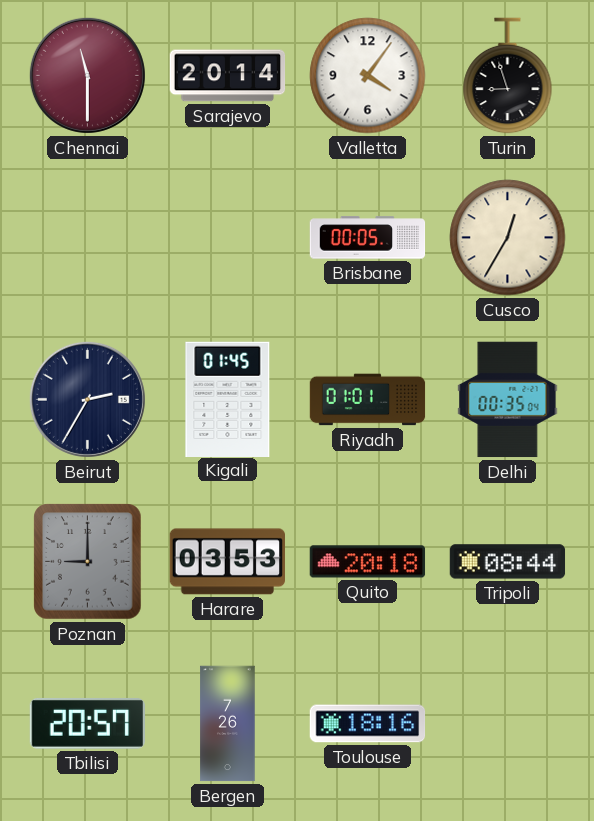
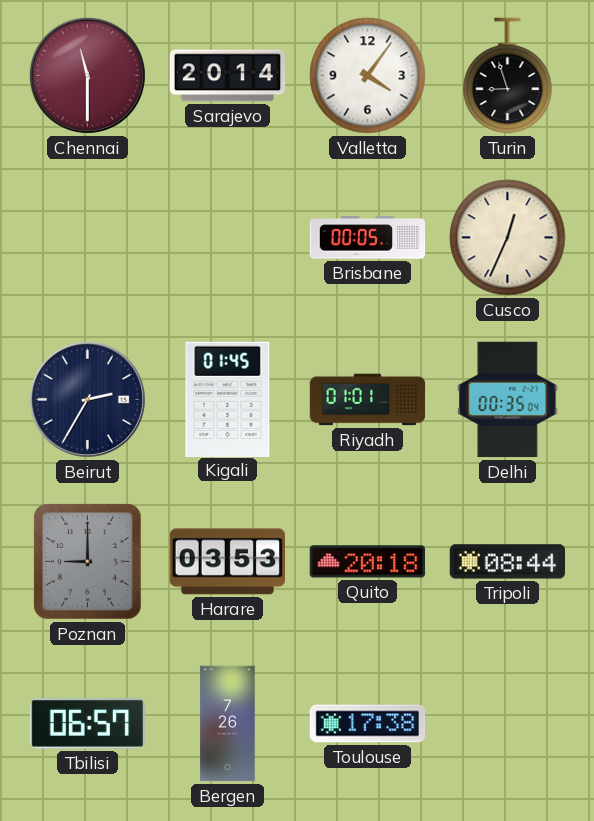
Cusco: 12:35 -> 12:34
Tbilisi: 20:57 -> 06:57
Toulouse: 18:16 -> 17:38
